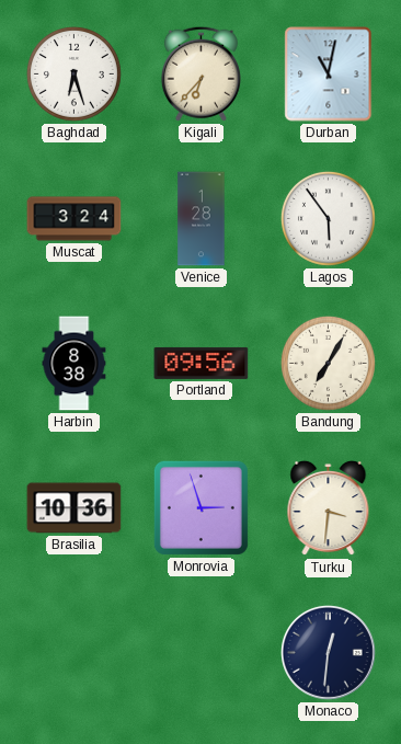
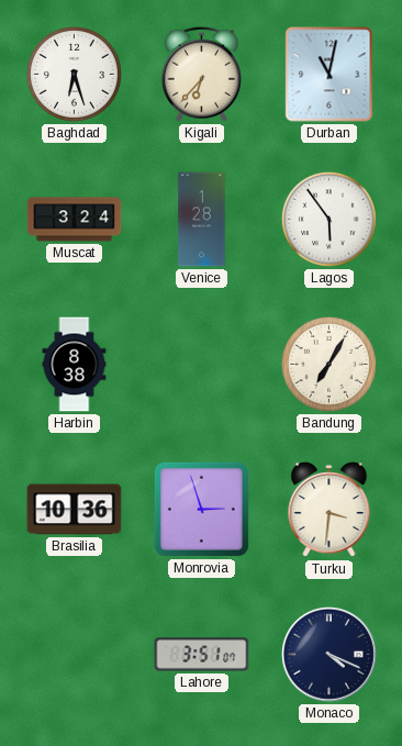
Portland: 09:56 -> none
Lahore: none -> 3:51
Monaco: 12:31 -> 4:19
